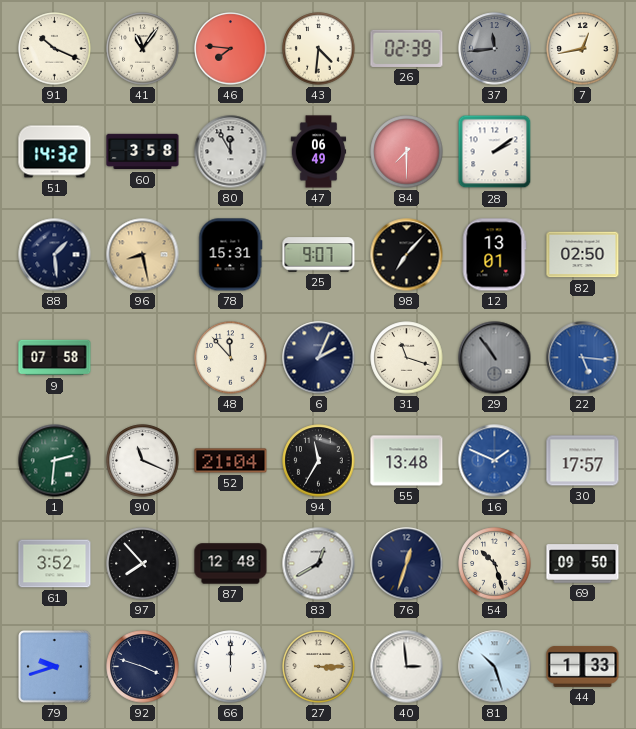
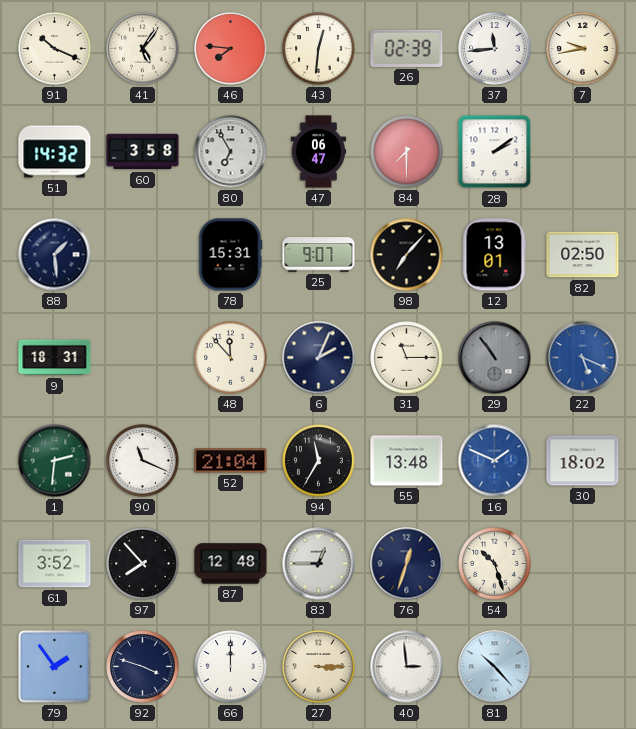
41: 11:06 -> 5:06
43: 4:31 -> 12:31
37 dial: grey -> white
7: 12:43 -> 9:43
80: 11:55 -> 6:55
47: 06:49 -> 06:47
96: 8:28 -> none
9: 07:58 -> 18:31
31: 11:18 -> 11:15
22: 5:16 -> 5:19
30: 17:57 -> 18:02
83: 12:40 -> 12:45
69: 09:50 -> none
79: 9:42 -> 1:54
81: 10:27 -> 10:23
44: 1:33 -> none
